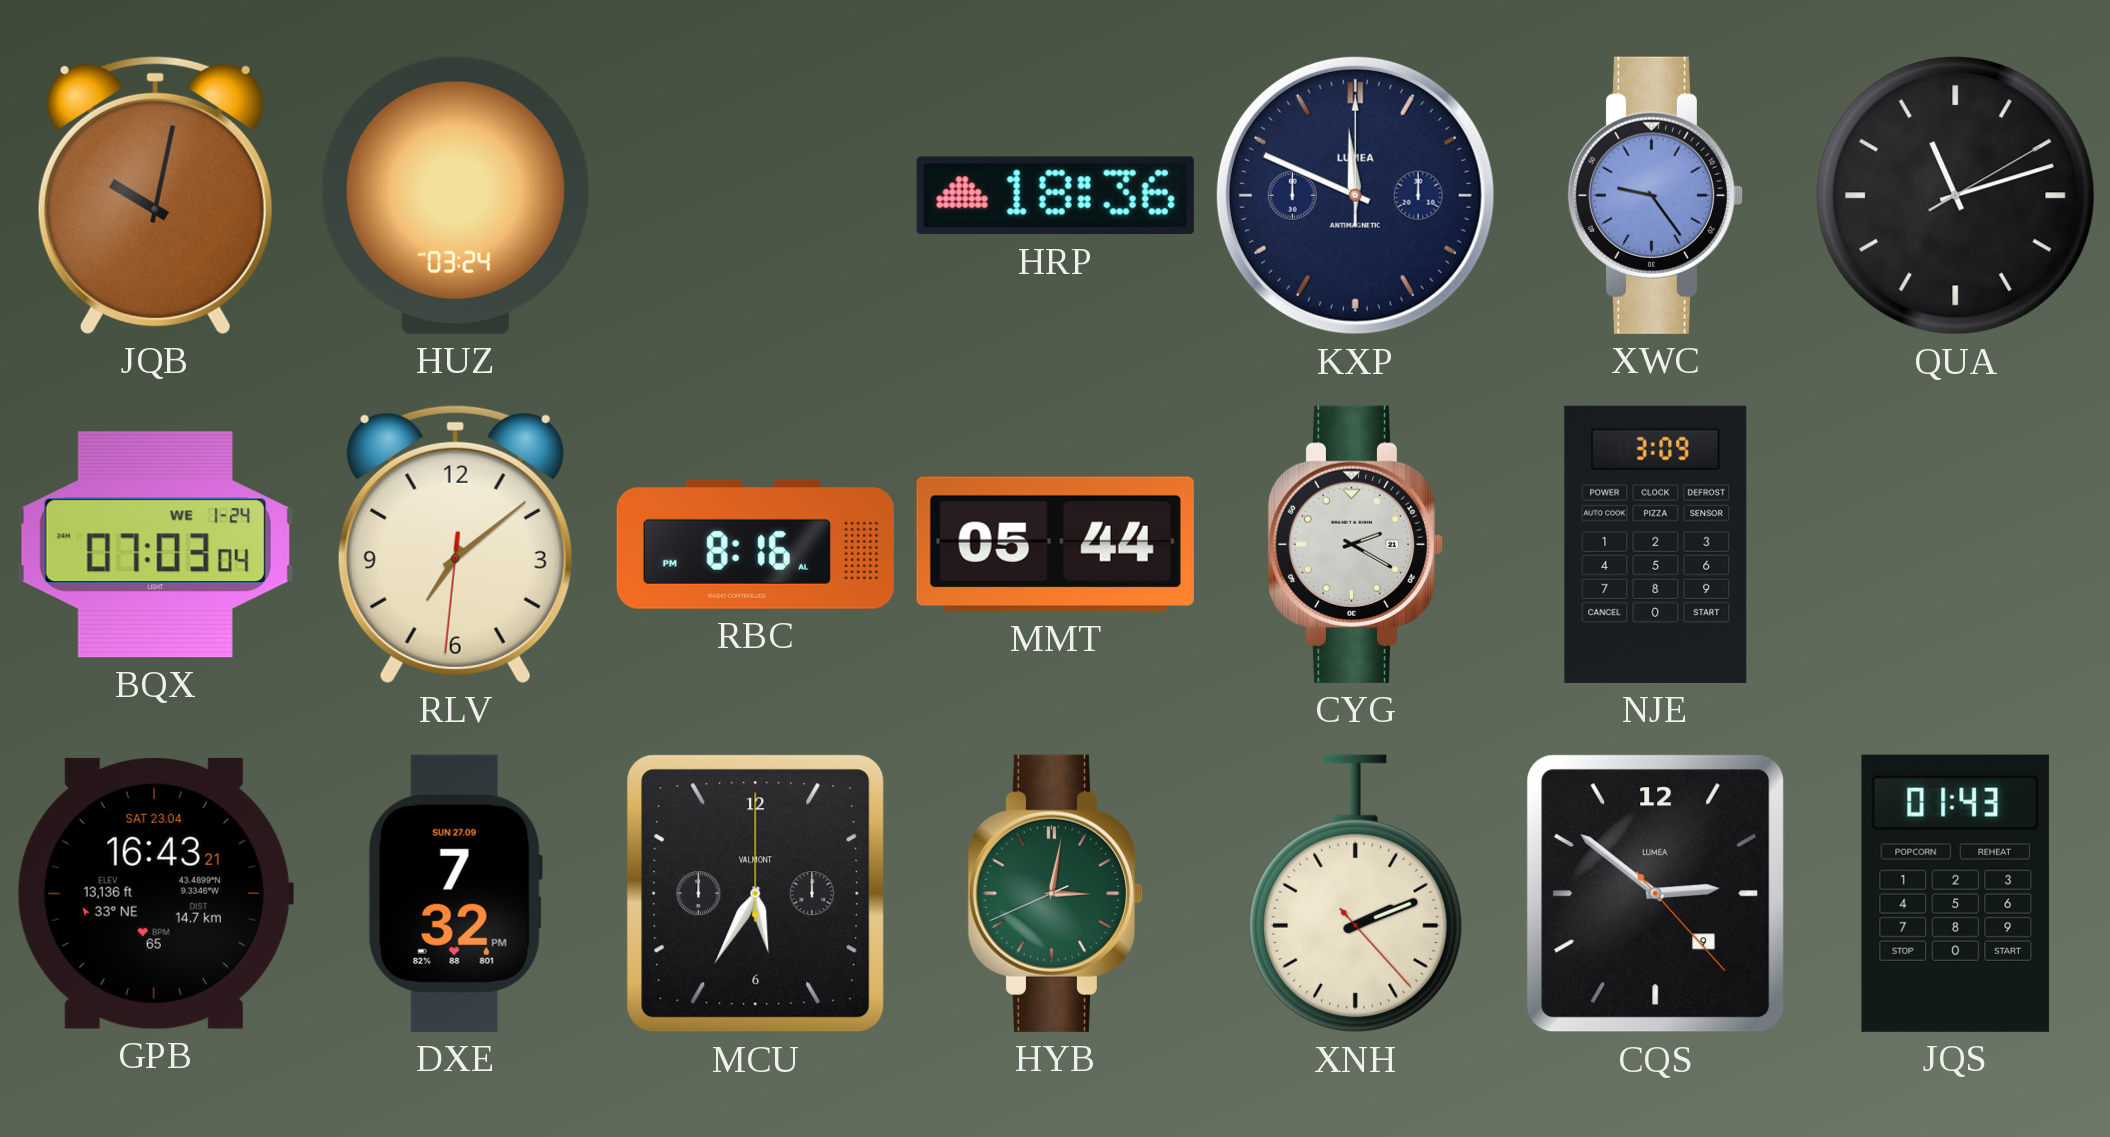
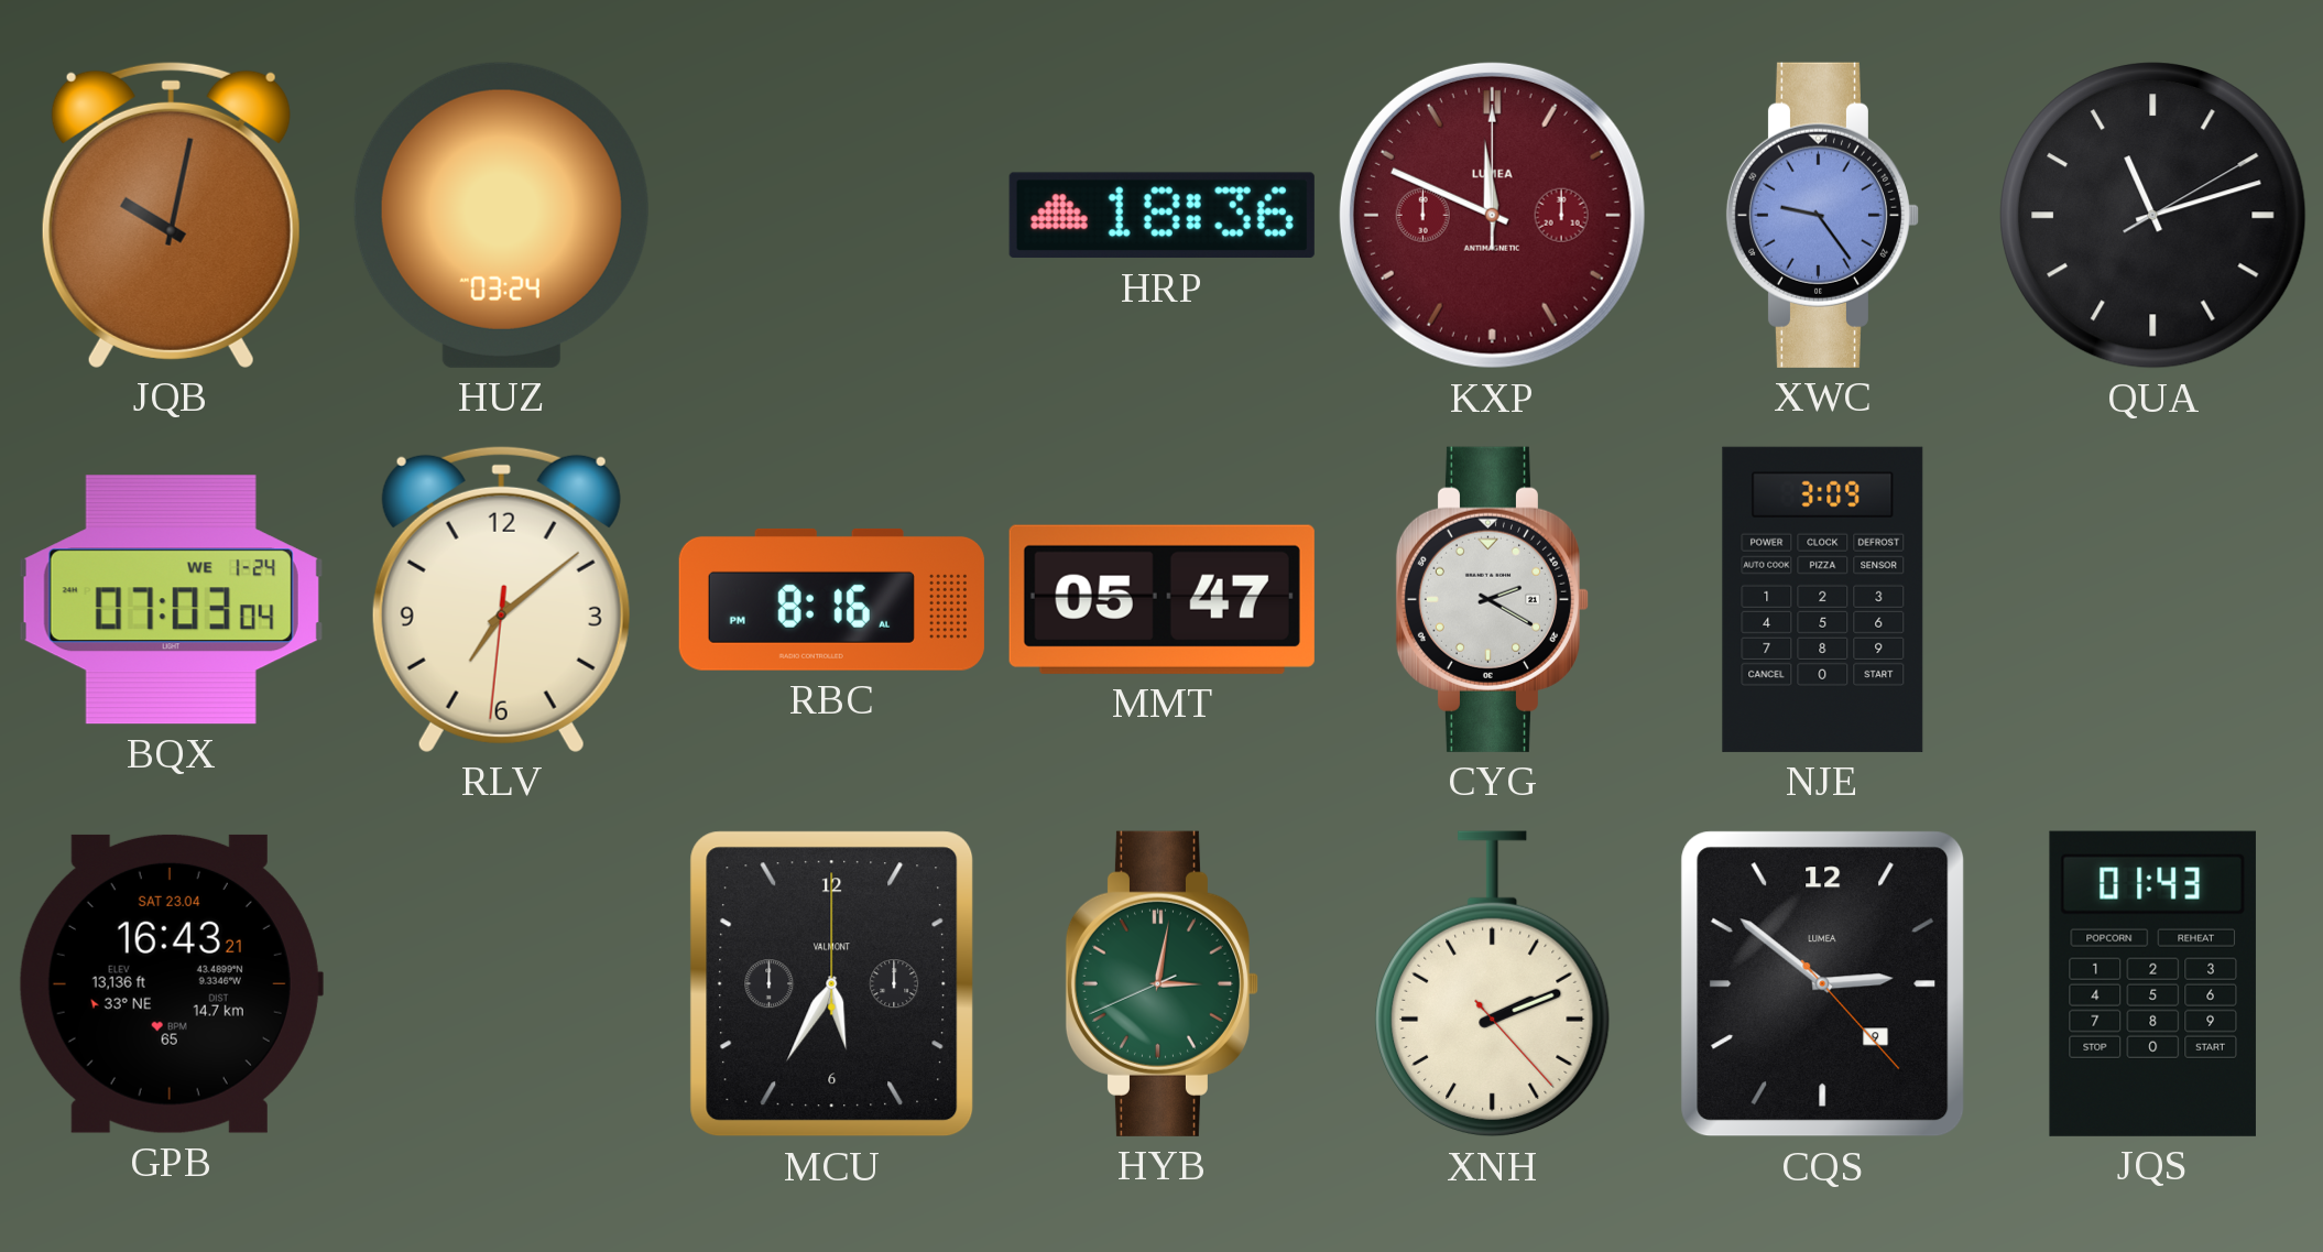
KXP dial: navy -> burgundy
MMT: 05:44 -> 05:47
DXE: 7:32 -> none
